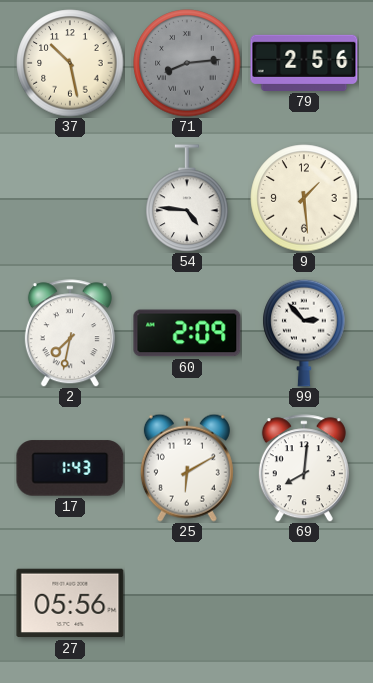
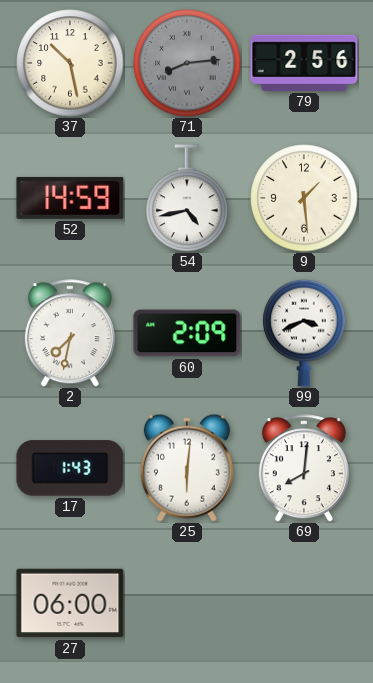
52: none -> 14:59
54: 4:46 -> 4:43
99: 2:53 -> 3:41
25: 6:10 -> 6:01
27: 05:56 -> 06:00
